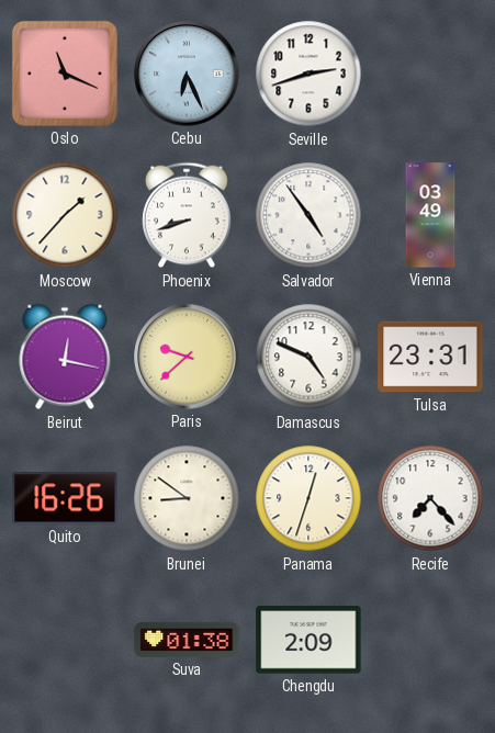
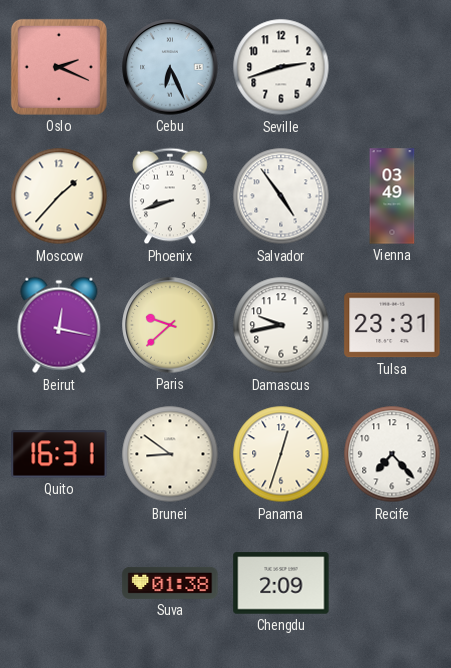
Oslo: 11:19 -> 2:19
Damascus: 4:49 -> 9:43
Quito: 16:26 -> 16:31
